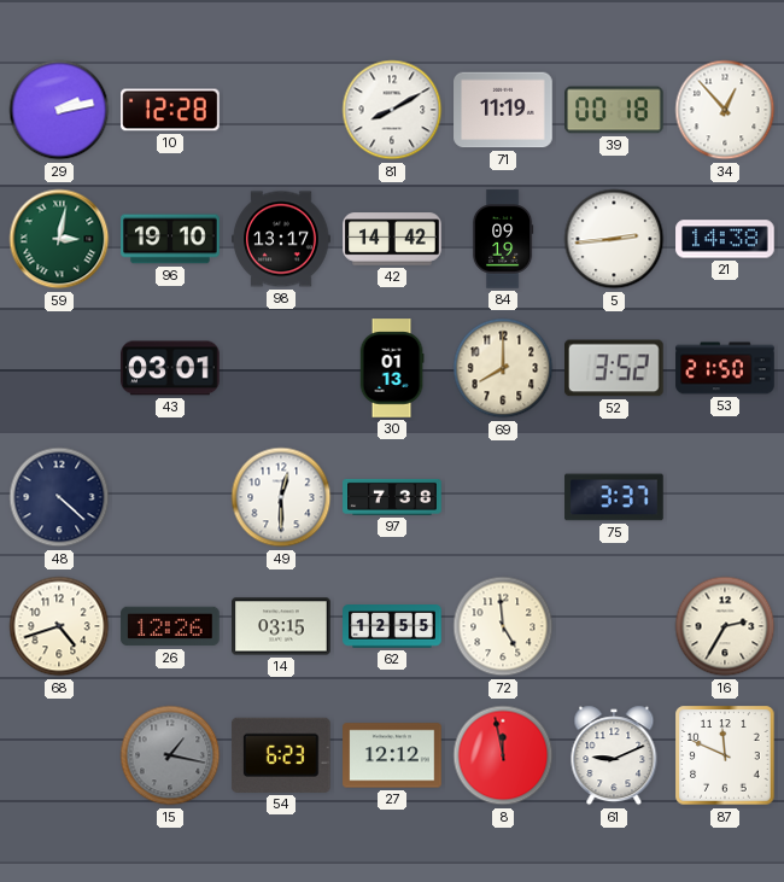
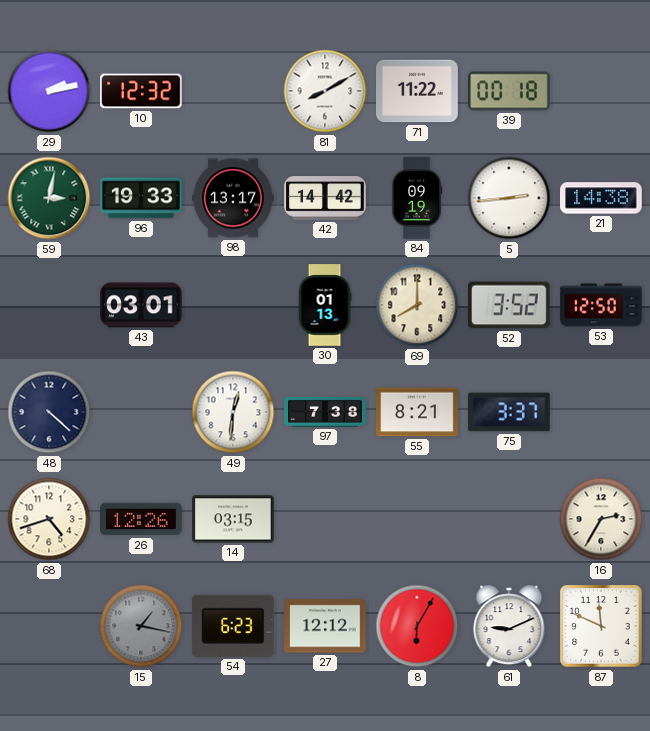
10: 12:28 -> 12:32
71: 11:19 -> 11:22
34: 12:53 -> none
96: 19:10 -> 19:33
53: 21:50 -> 12:50
49: 12:30 -> 12:31
55: none -> 8:21
62: 12:55 -> none
72: 4:59 -> none
8: 11:58 -> 6:05
